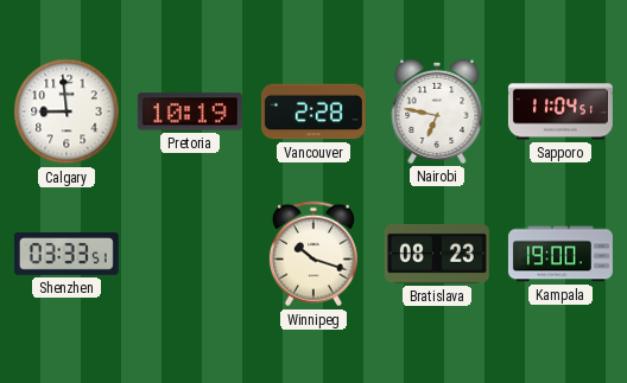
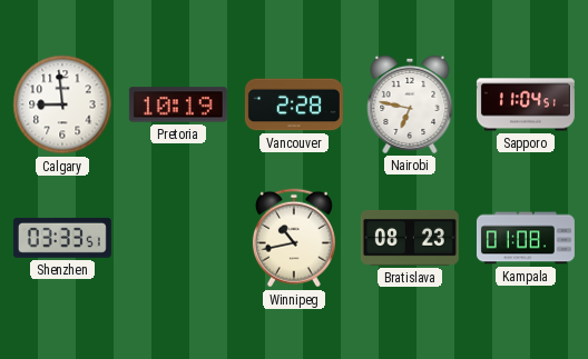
Winnipeg: 10:18 -> 10:43
Kampala: 19:00 -> 01:08
